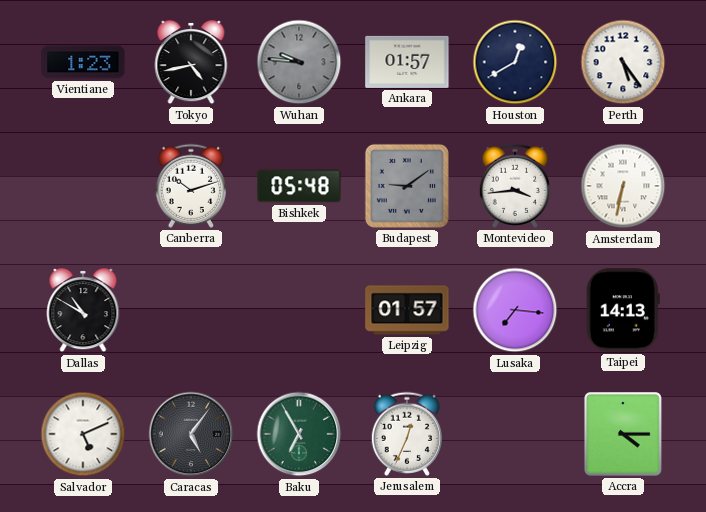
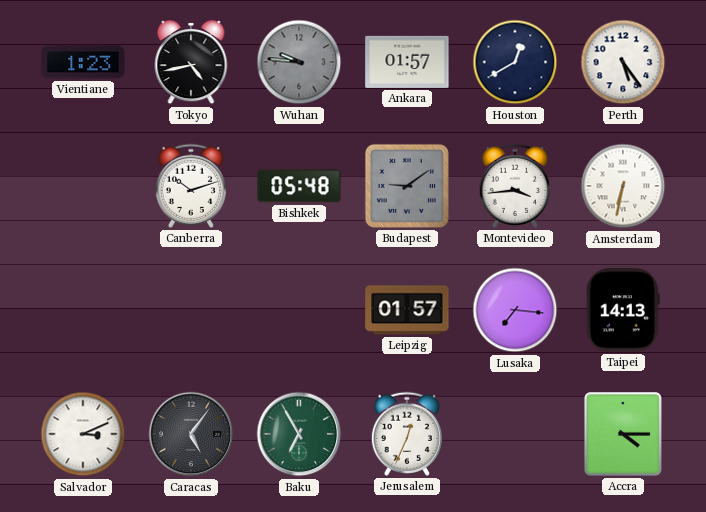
Dallas: 10:50 -> none
Salvador: 5:11 -> 3:11
